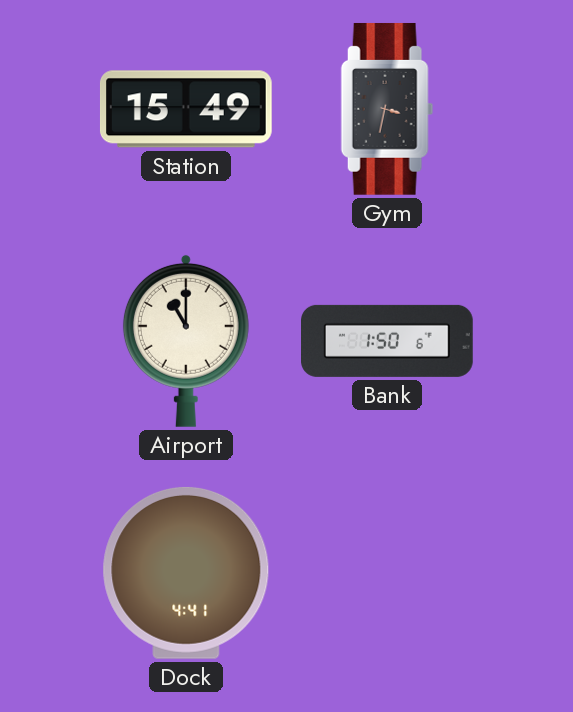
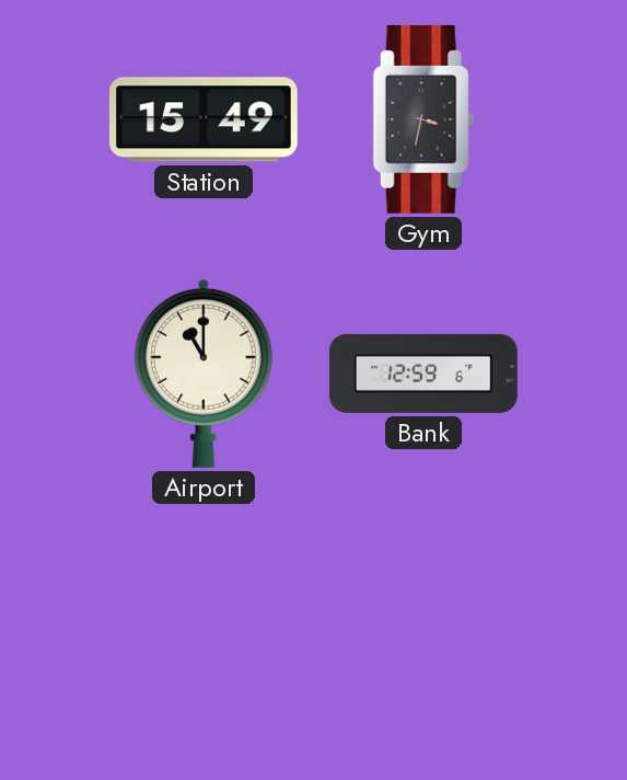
Bank: 1:50 -> 12:59
Dock: 4:41 -> none
